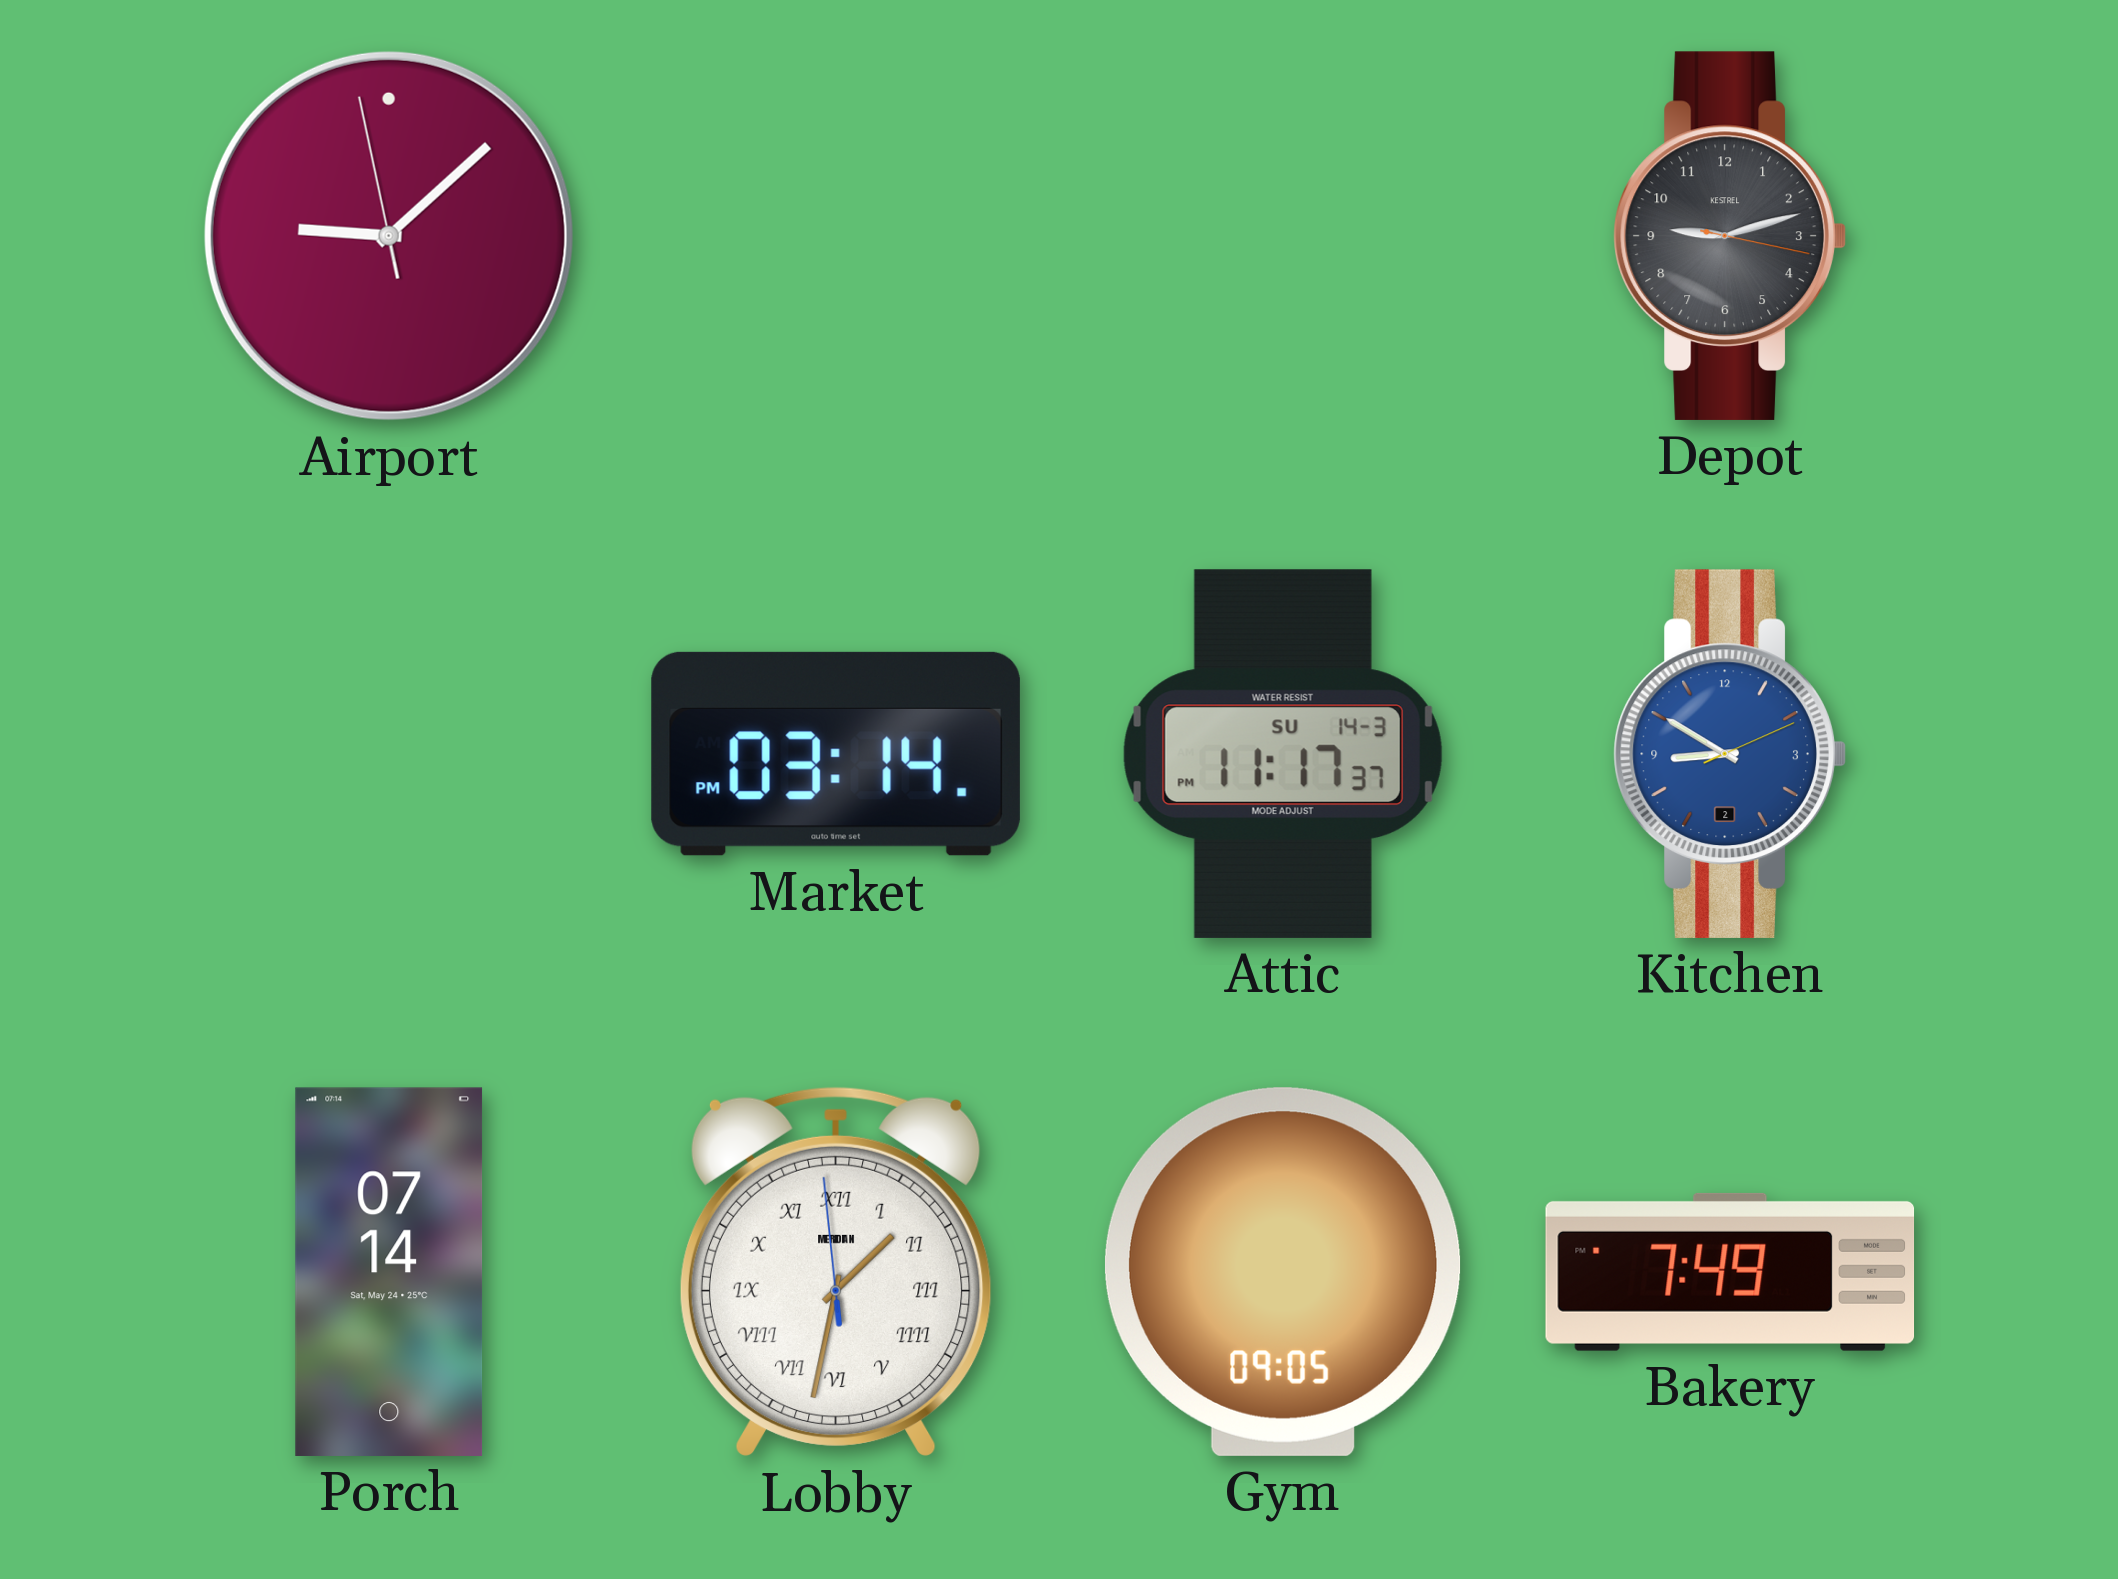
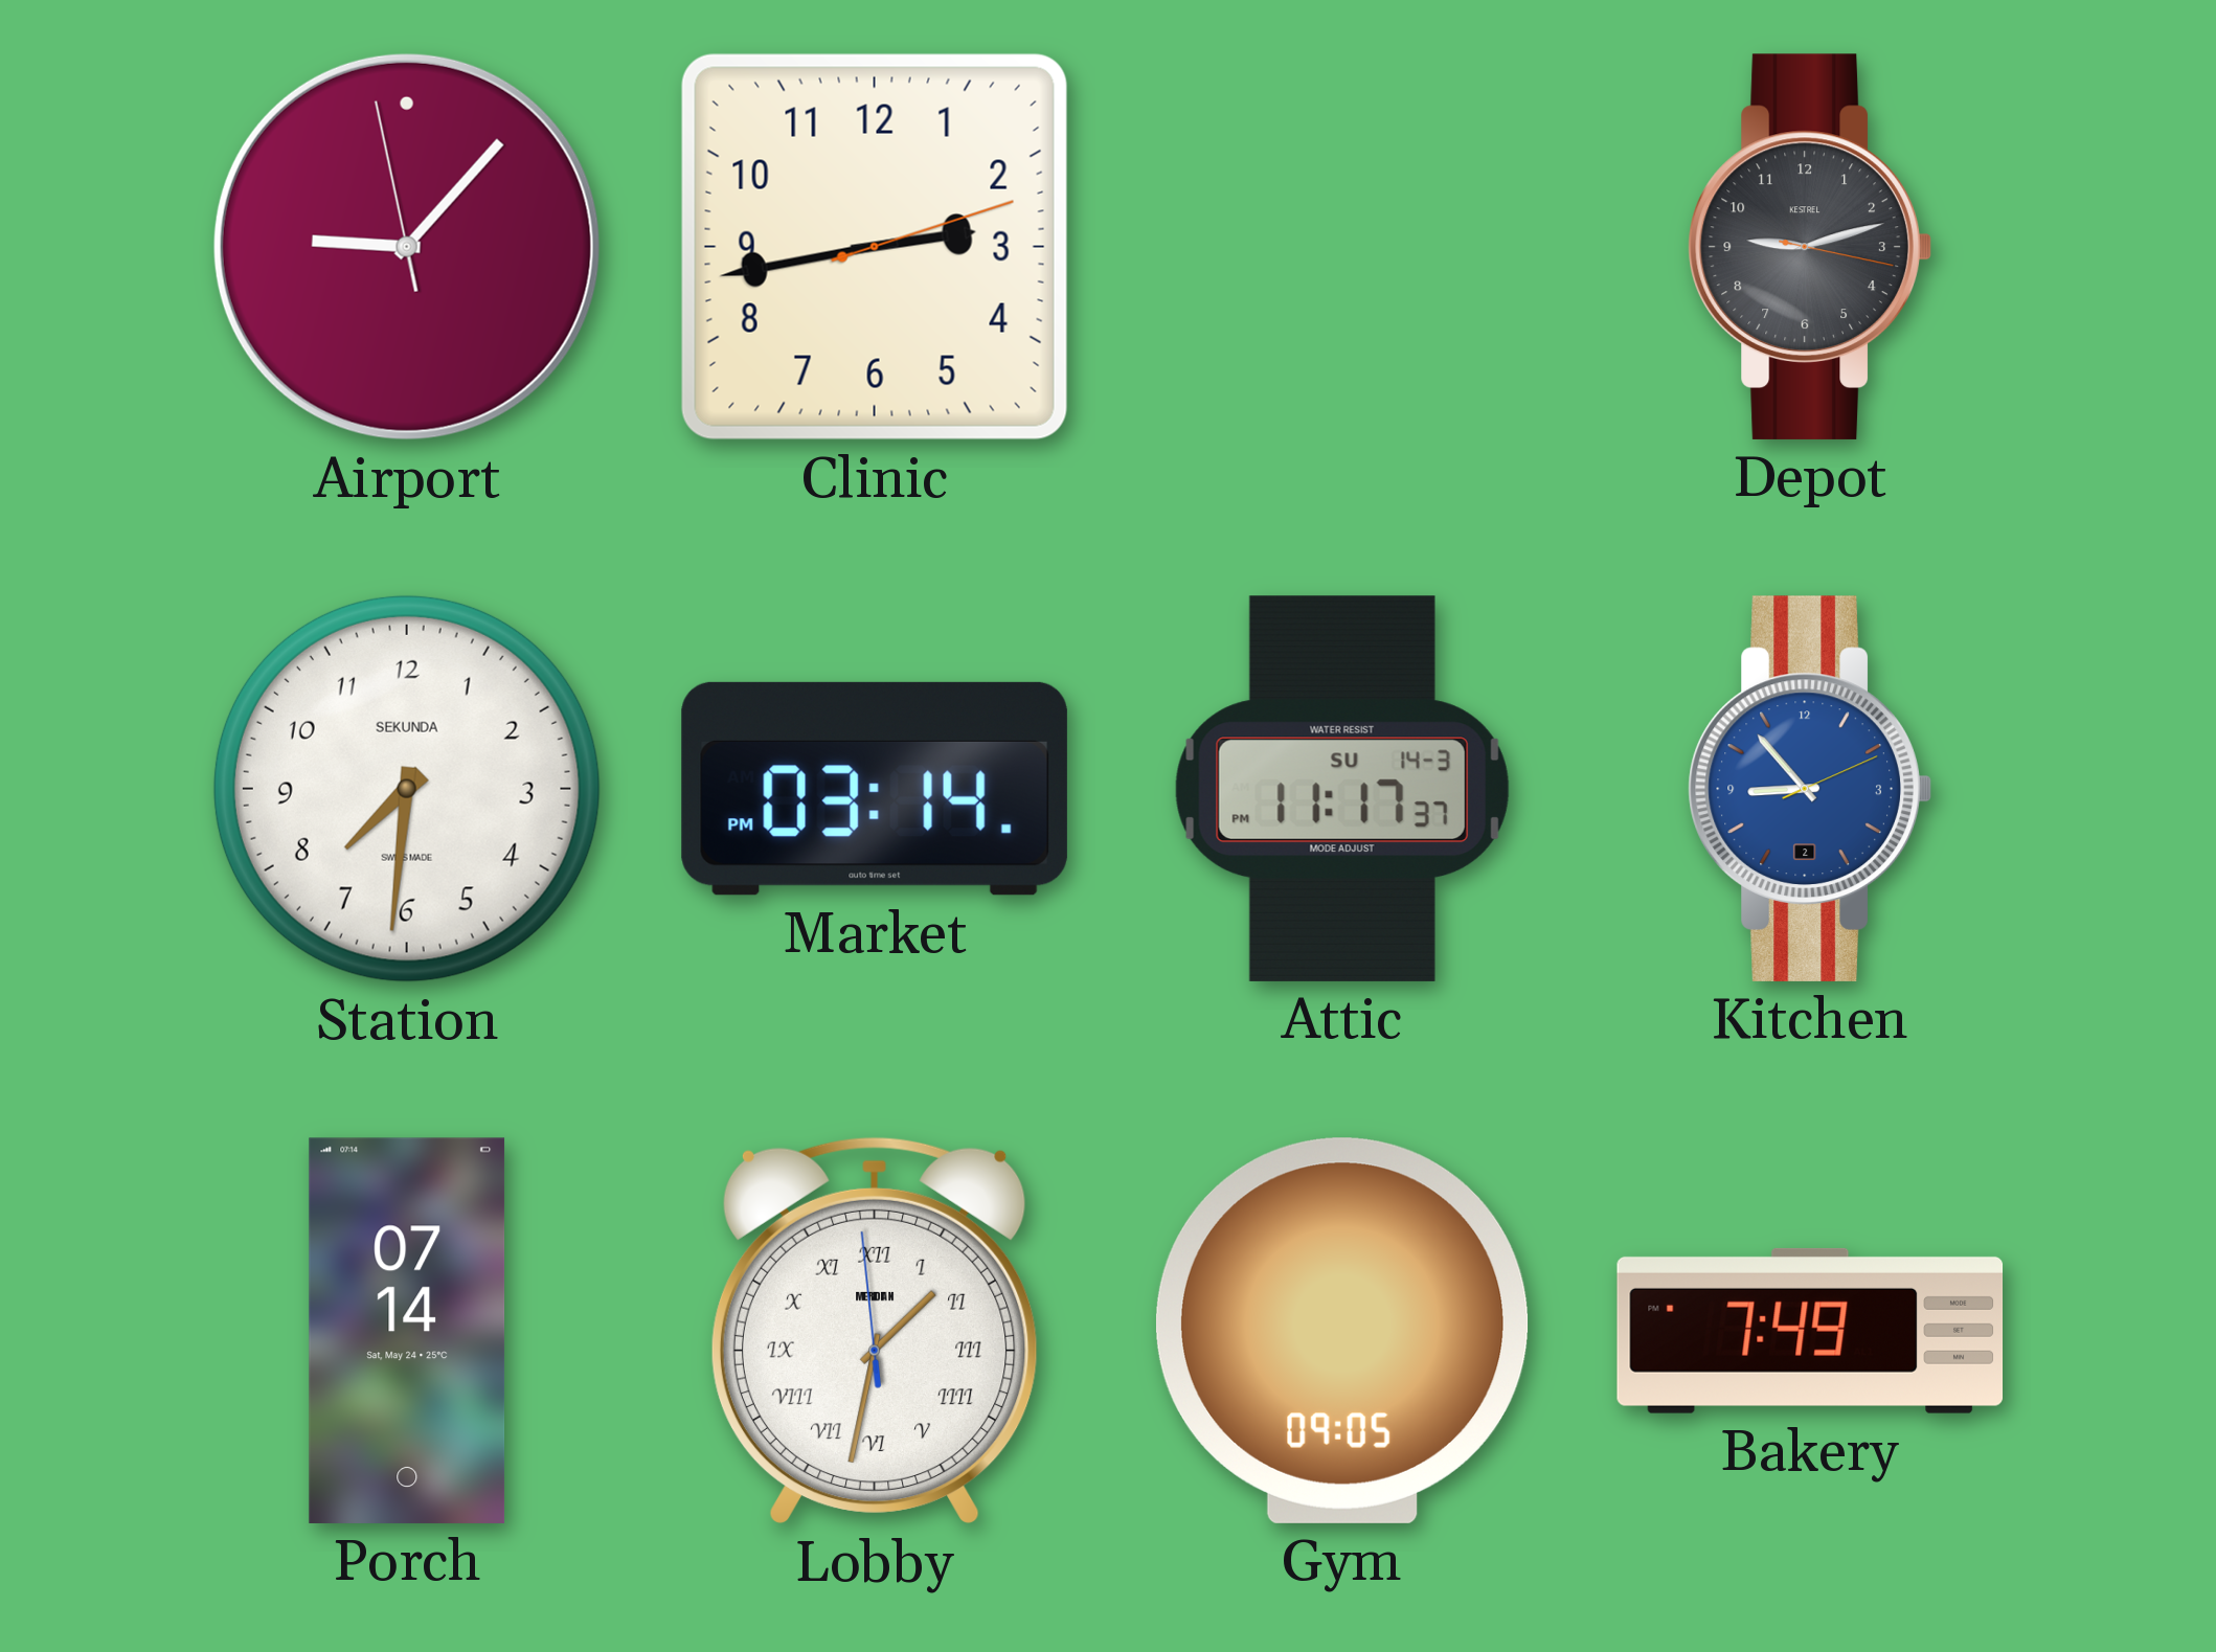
Airport: 9:07 -> 9:06
Clinic: none -> 2:43
Station: none -> 7:31
Kitchen: 8:50 -> 8:53
